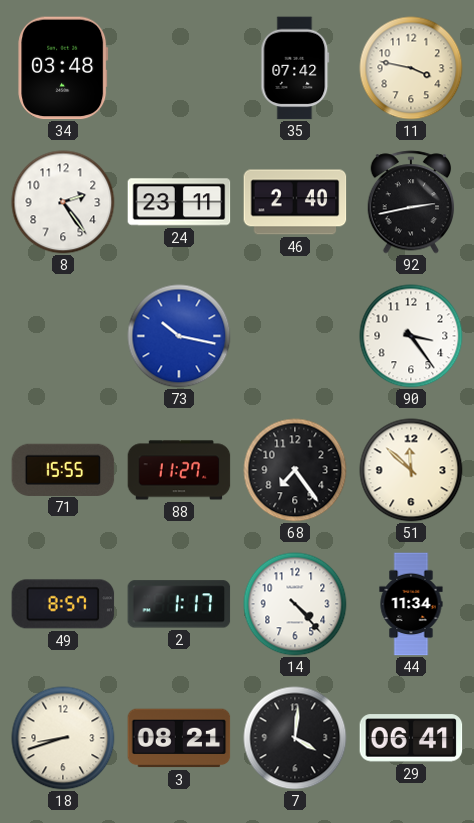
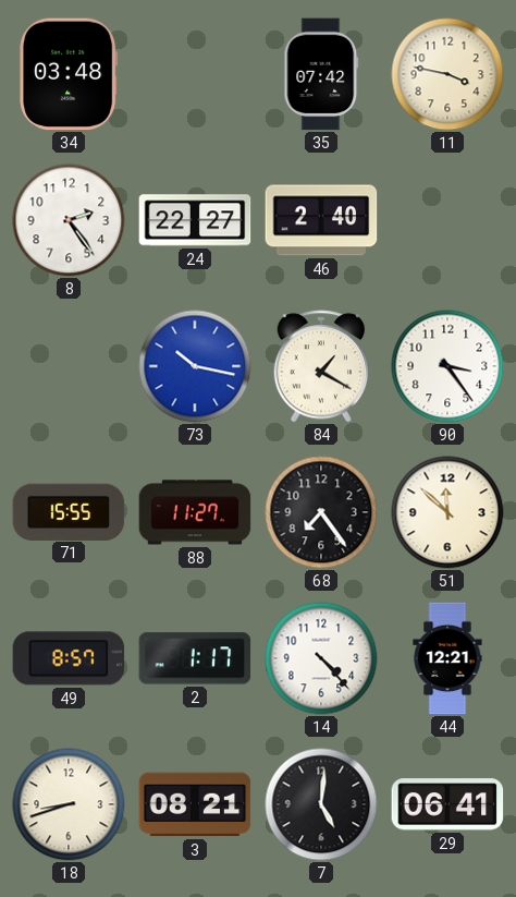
24: 23:11 -> 22:27
92: 2:43 -> none
84: none -> 1:20
44: 11:34 -> 12:21
7: 4:01 -> 5:01
